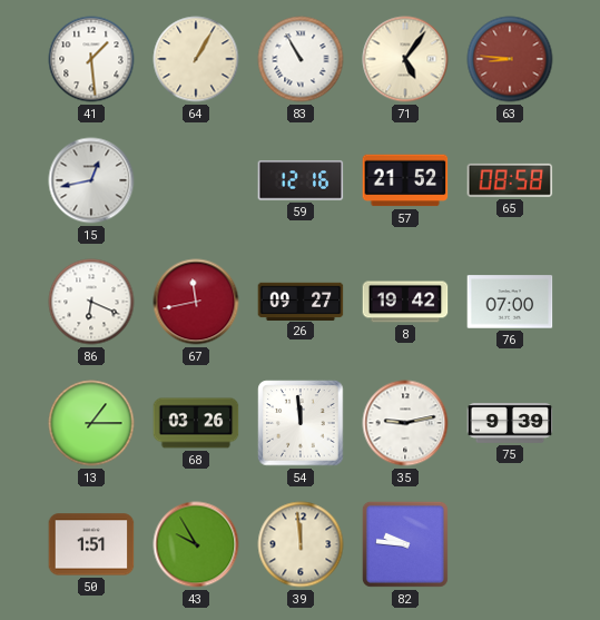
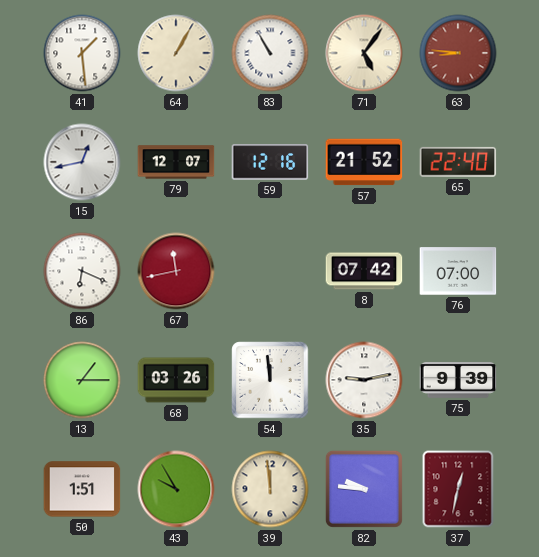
79: none -> 12:07
65: 08:58 -> 22:40
26: 09:27 -> none
8: 19:42 -> 07:42
37: none -> 12:32
